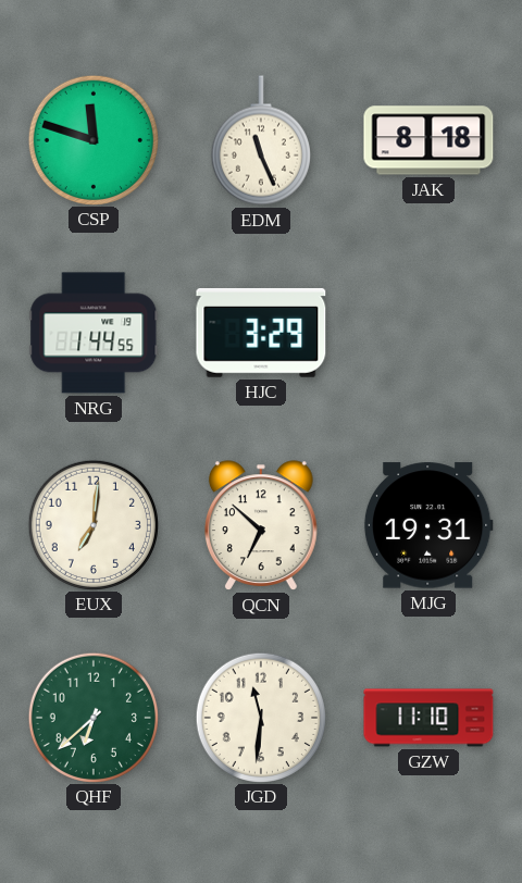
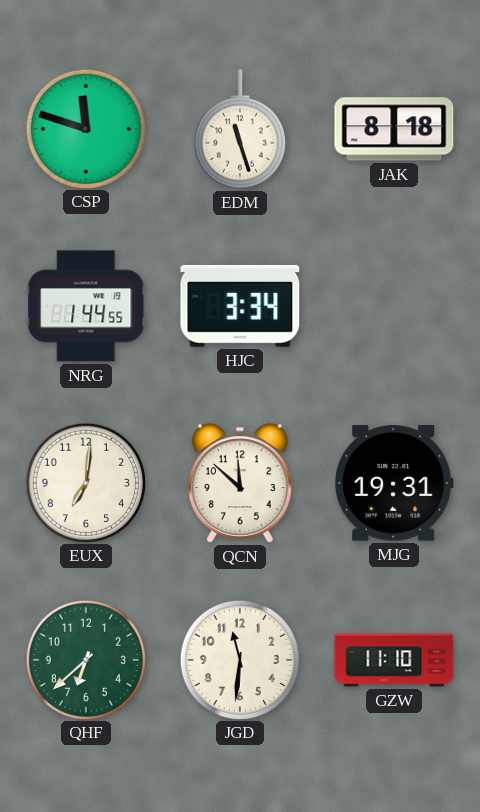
EDM: 11:26 -> 11:27
HJC: 3:29 -> 3:34
QCN: 6:52 -> 11:52
